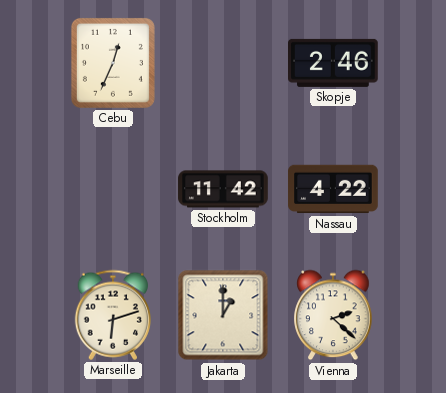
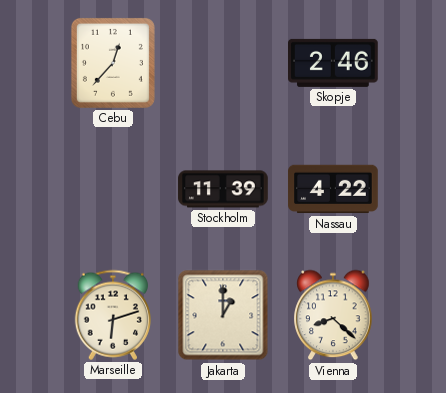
Cebu: 12:34 -> 12:37
Stockholm: 11:42 -> 11:39
Vienna: 2:22 -> 8:22
